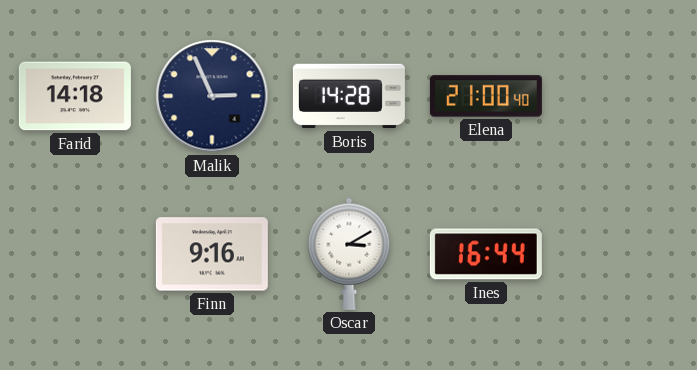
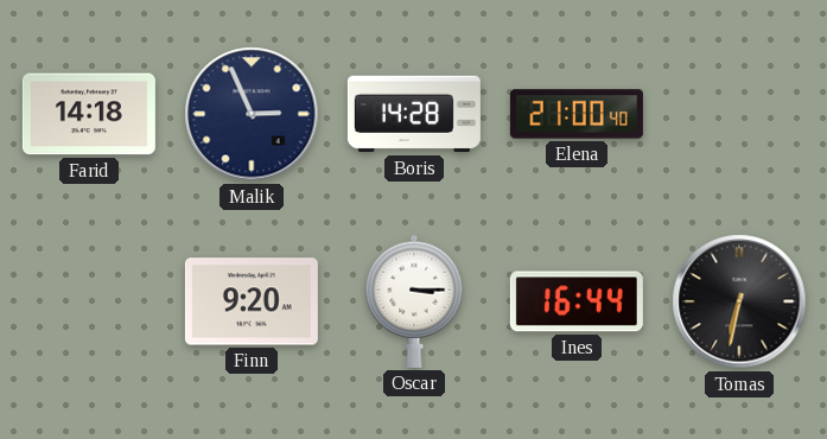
Finn: 9:16 -> 9:20
Oscar: 3:10 -> 3:15
Tomas: none -> 6:32
